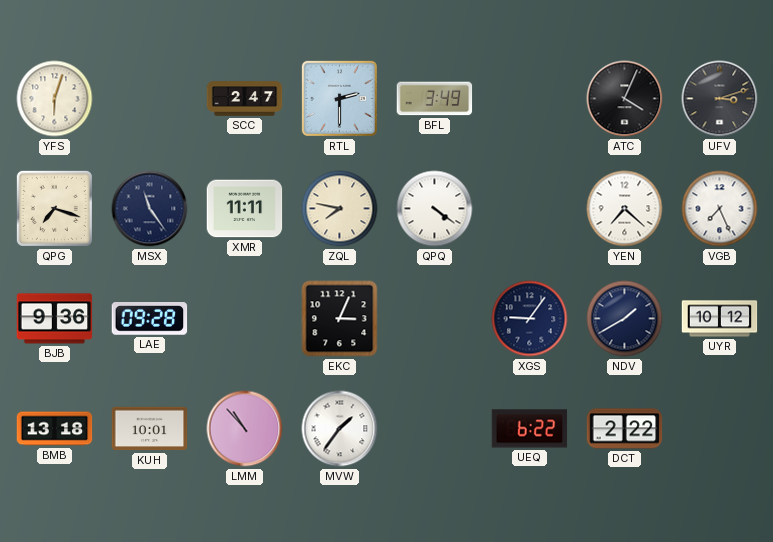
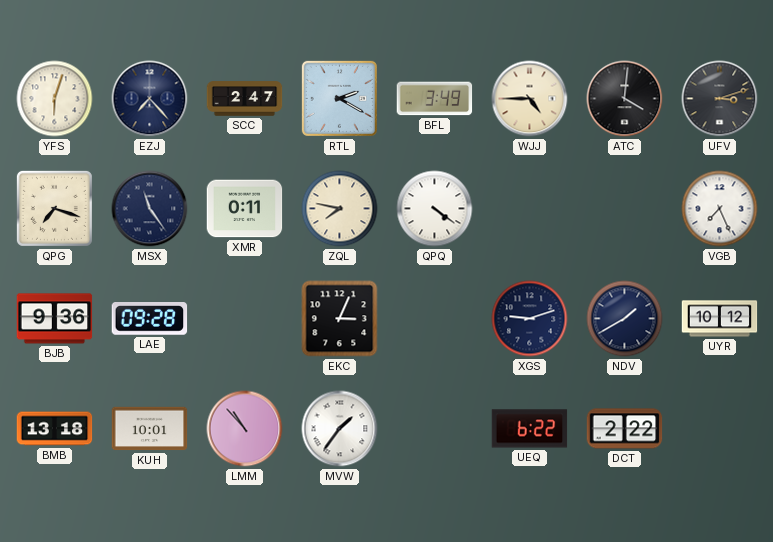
EZJ: none -> 7:23
RTL: 2:30 -> 2:20
WJJ: none -> 4:45
ATC: 4:04 -> 4:01
XMR: 11:11 -> 0:11
YEN: 7:22 -> none
XGS: 9:06 -> 9:12
